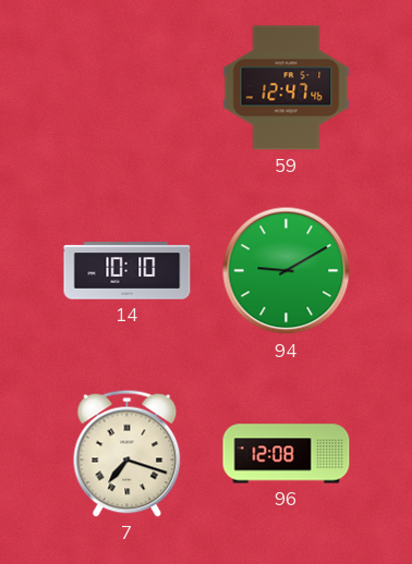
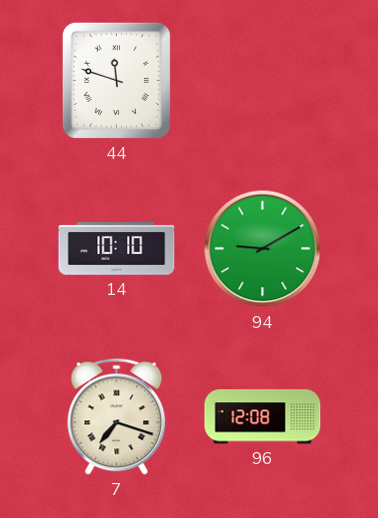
44: none -> 11:48
59: 12:47 -> none
